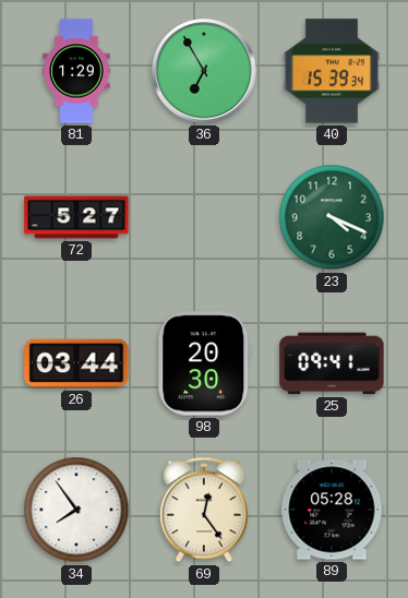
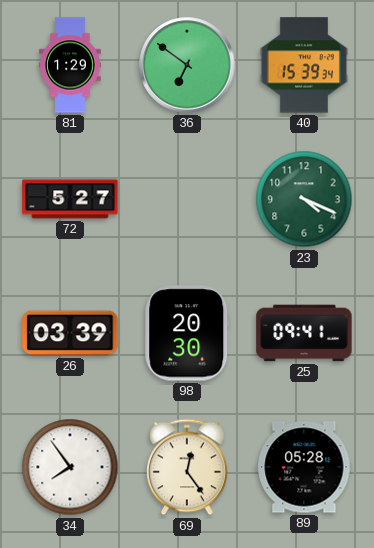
36: 6:55 -> 6:51
26: 03:44 -> 03:39
